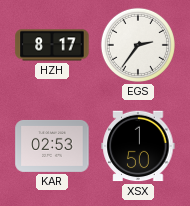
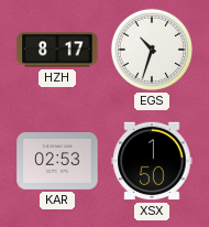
EGS: 2:36 -> 10:33
